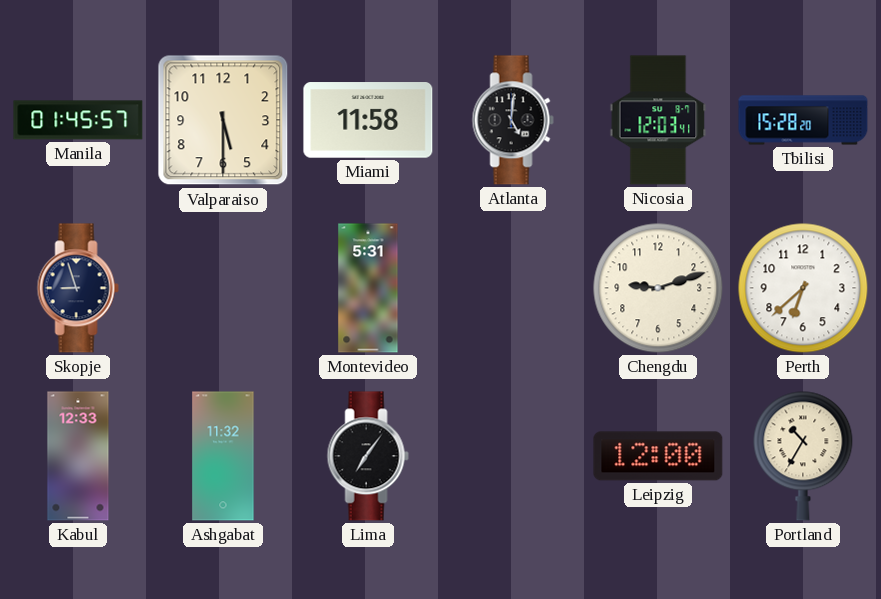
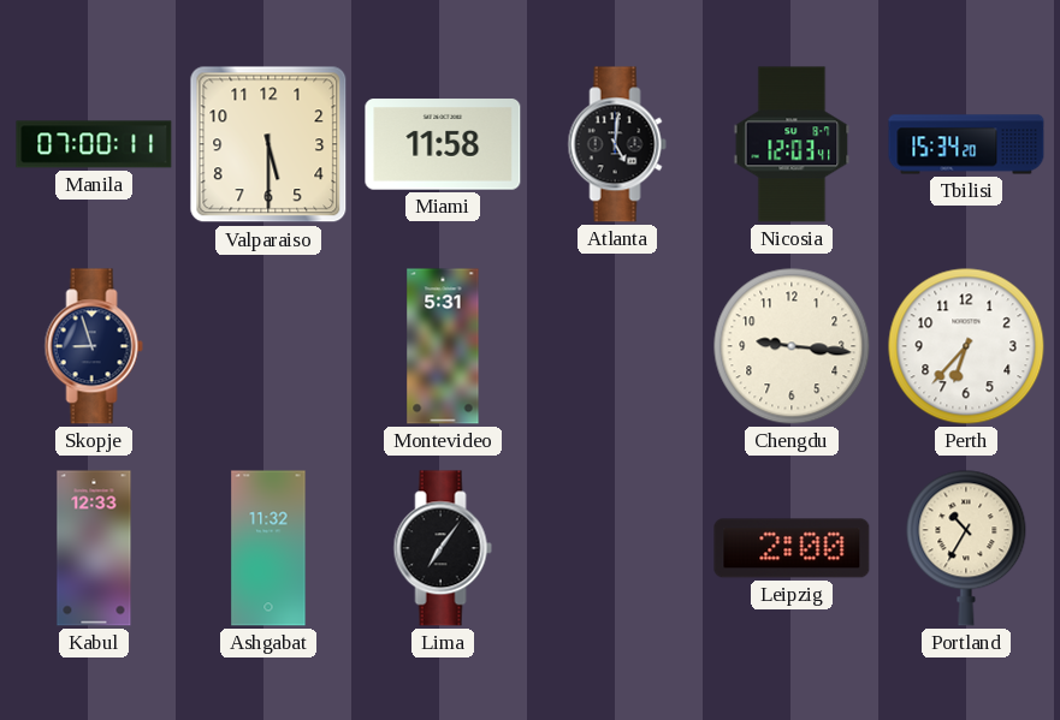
Manila: 01:45 -> 07:00
Tbilisi: 15:28 -> 15:34
Chengdu: 9:12 -> 9:16
Perth: 6:38 -> 6:37
Leipzig: 12:00 -> 2:00
